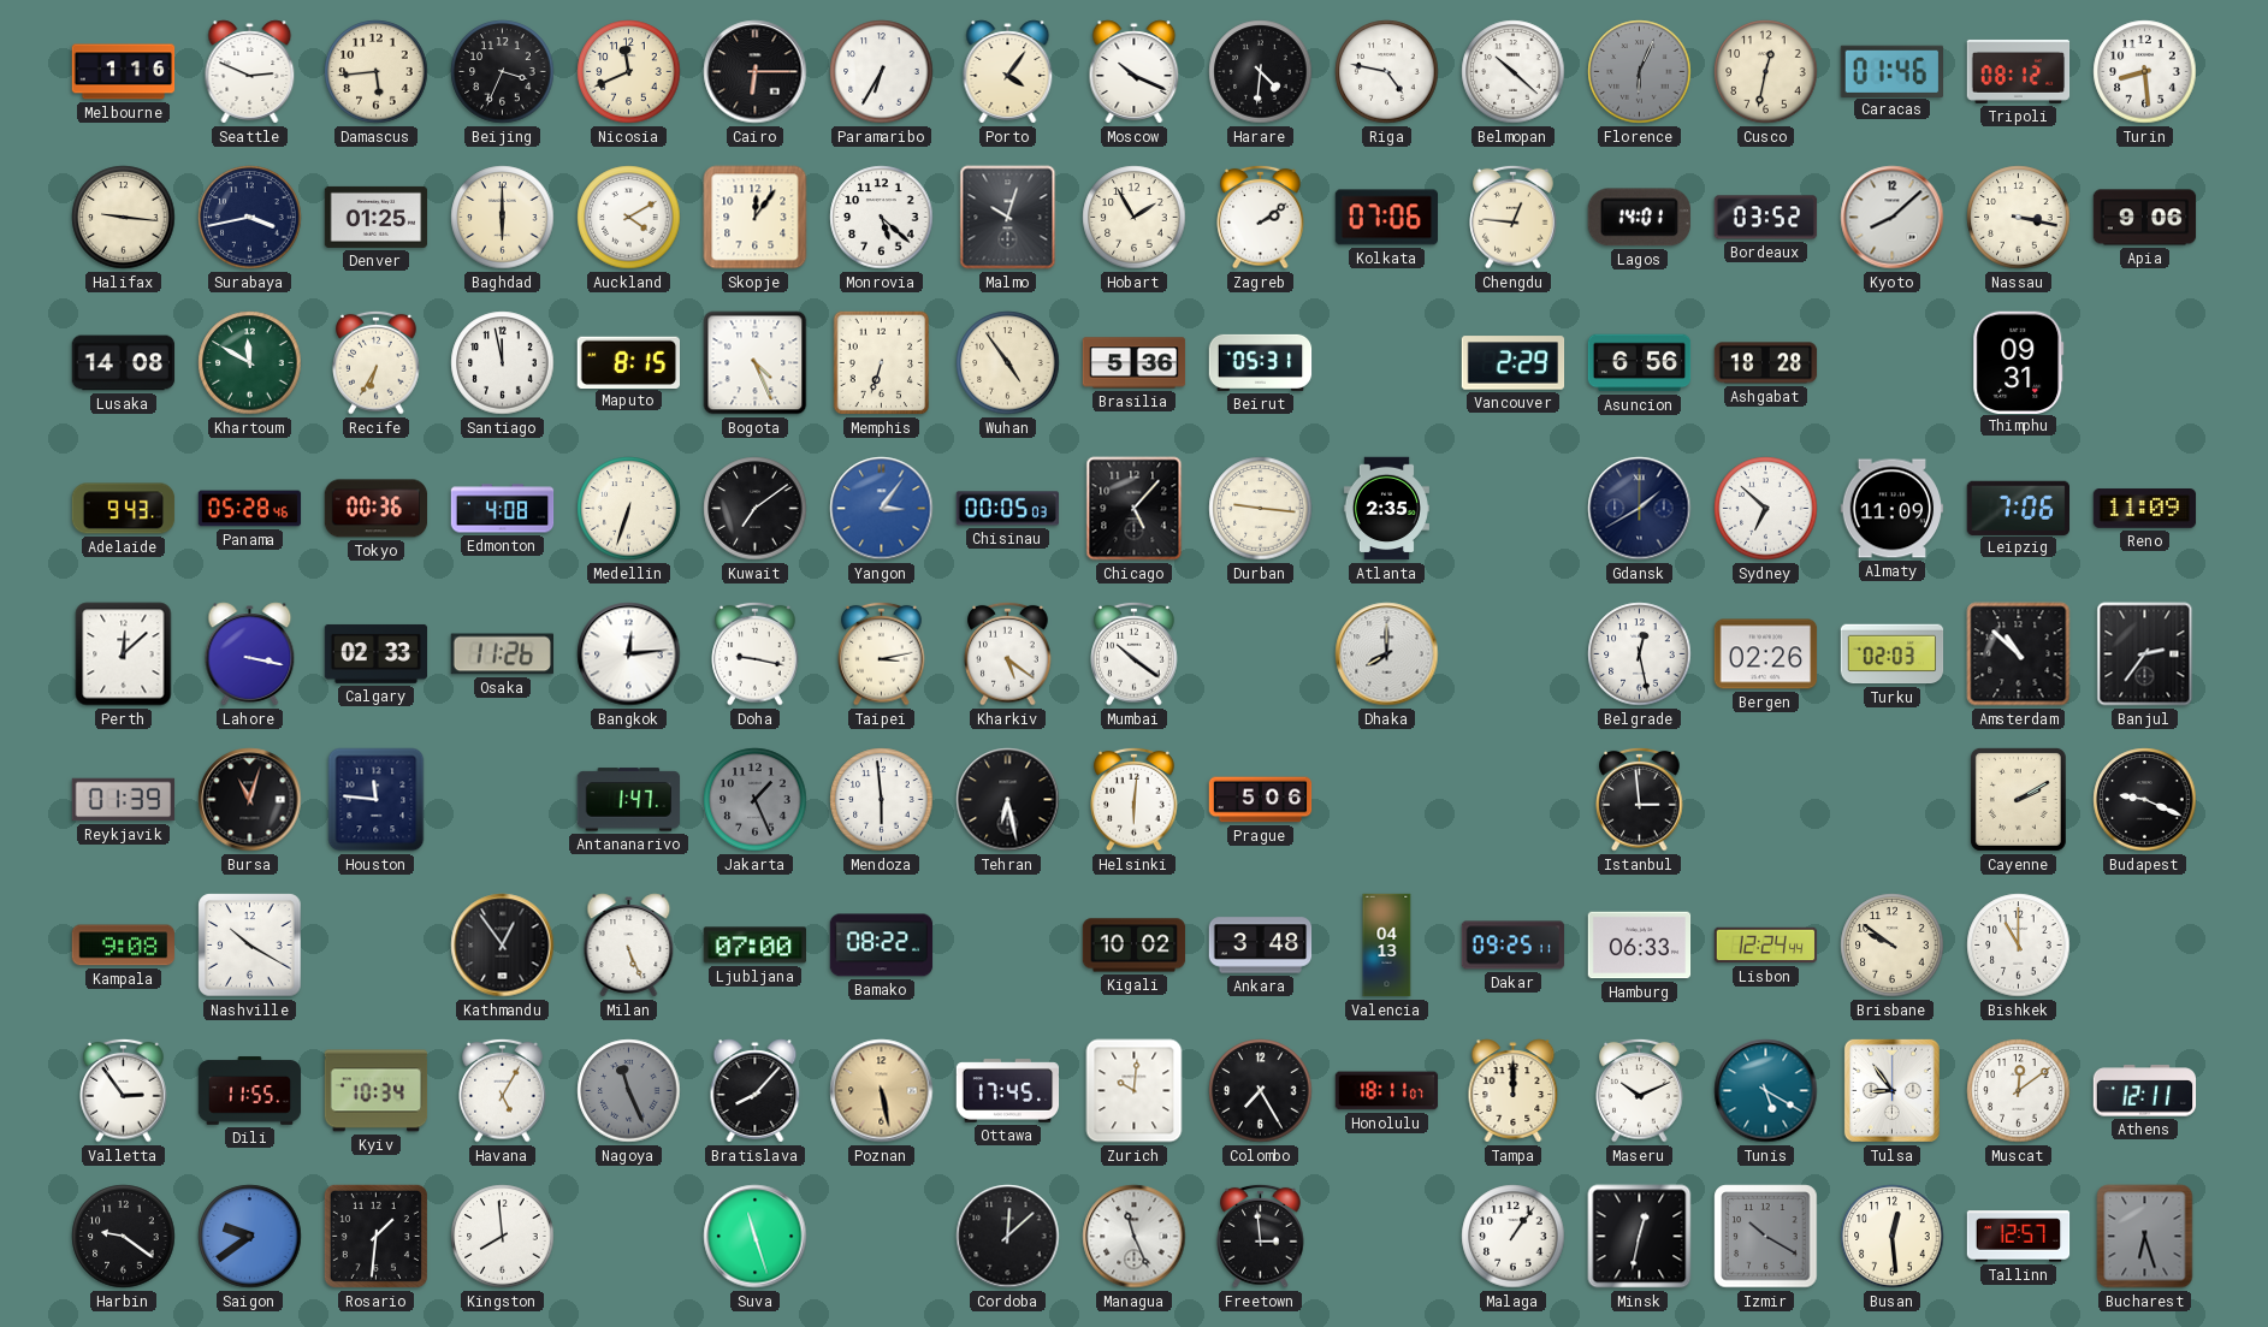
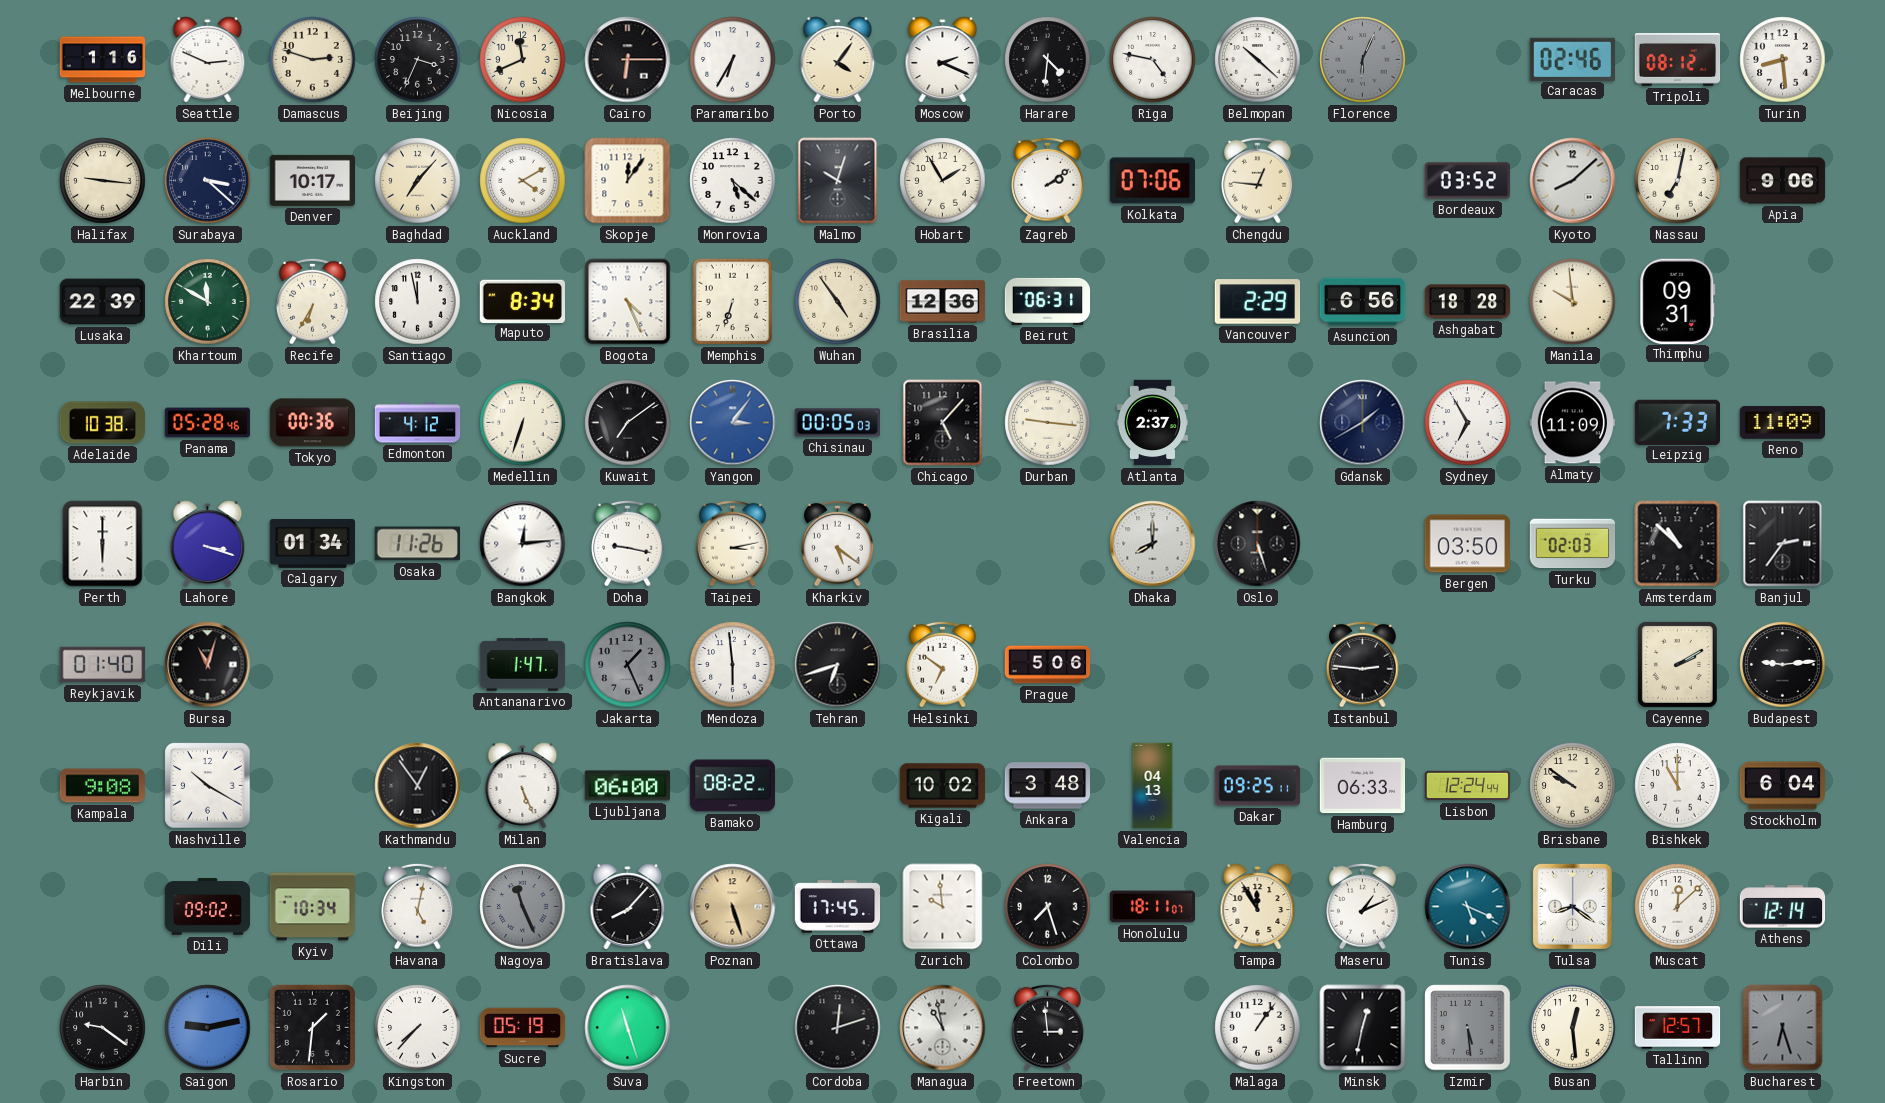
Damascus: 5:44 -> 2:48
Moscow: 10:19 -> 2:19
Cusco: 12:32 -> none
Caracas: 01:46 -> 02:46
Surabaya: 3:43 -> 3:22
Denver: 01:25 -> 10:17
Baghdad: 6:00 -> 7:07
Lagos: 14:01 -> none
Nassau: 3:17 -> 7:02
Lusaka: 14:08 -> 22:39
Maputo: 8:15 -> 8:34
Brasilia: 5:36 -> 12:36
Beirut: 05:31 -> 06:31
Manila: none -> 9:59
Adelaide: 9:43 -> 10:38
Edmonton: 4:08 -> 4:12
Atlanta: 2:35 -> 2:37
Sydney: 6:52 -> 6:55
Leipzig: 7:06 -> 7:33
Perth: 12:08 -> 6:00
Lahore: 3:17 -> 3:18
Calgary: 02:33 -> 01:34
Mumbai: 10:21 -> none
Oslo: none -> 5:27
Belgrade: 12:28 -> none
Bergen: 02:26 -> 03:50
Reykjavik: 01:39 -> 01:40
Houston: 11:46 -> none
Tehran: 6:28 -> 6:42
Helsinki: 6:01 -> 6:51
Istanbul: 2:59 -> 2:46
Budapest: 9:19 -> 9:14
Ljubljana: 07:00 -> 06:00
Stockholm: none -> 6:04
Valletta: 2:54 -> none
Dili: 11:55 -> 09:02
Havana: 5:05 -> 5:02
Poznan: 5:28 -> 5:27
Zurich: 10:01 -> 9:59
Colombo: 7:25 -> 7:27
Tampa: 12:00 -> 11:55
Maseru: 10:11 -> 1:11
Tunis: 5:20 -> 5:19
Tulsa: 8:54 -> 8:21
Muscat: 12:09 -> 12:08
Athens: 12:11 -> 12:14
Saigon: 9:39 -> 9:13
Kingston: 7:59 -> 7:37
Sucre: none -> 05:19
Cordoba: 12:08 -> 12:12
Managua: 11:26 -> 10:58
Izmir: 10:20 -> 5:29
